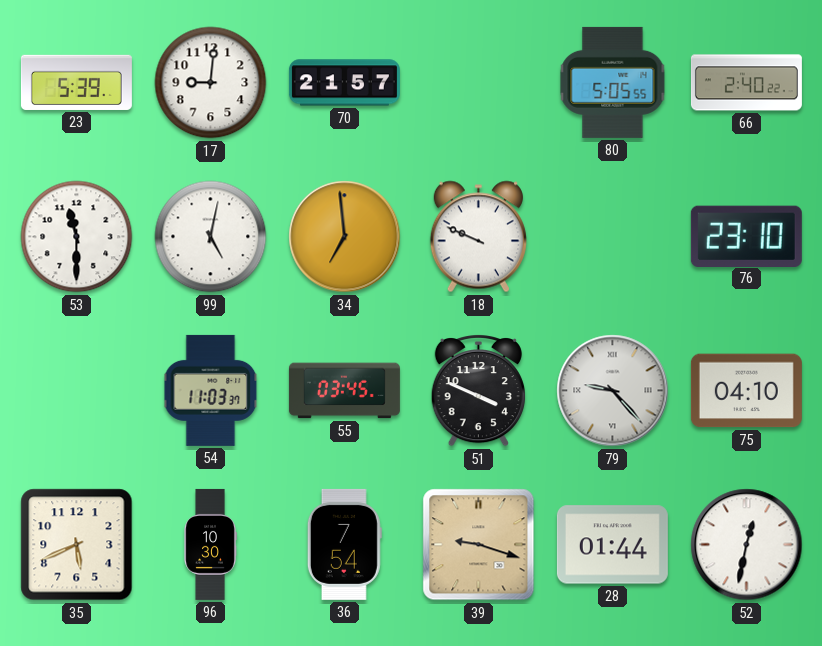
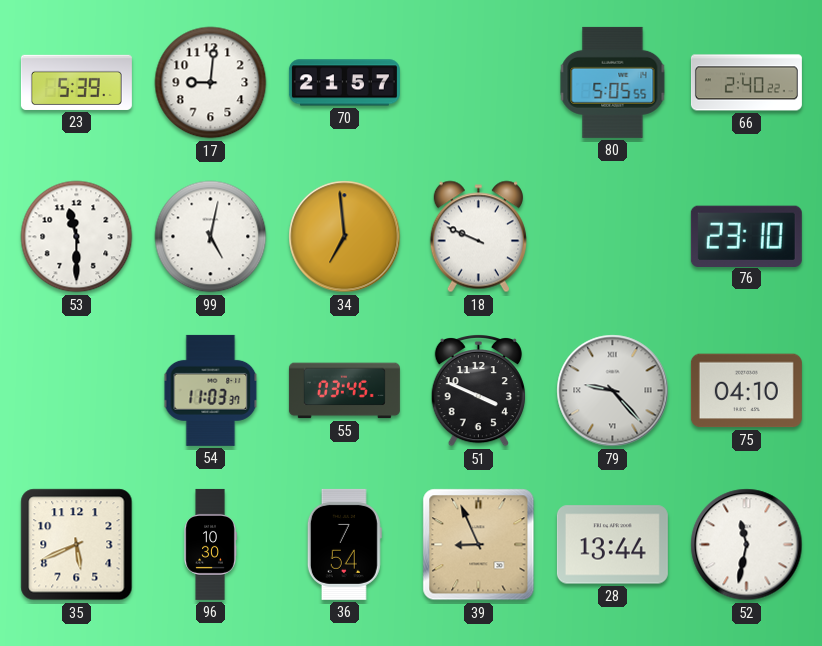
39: 9:18 -> 8:56
28: 01:44 -> 13:44
52: 12:32 -> 11:32
